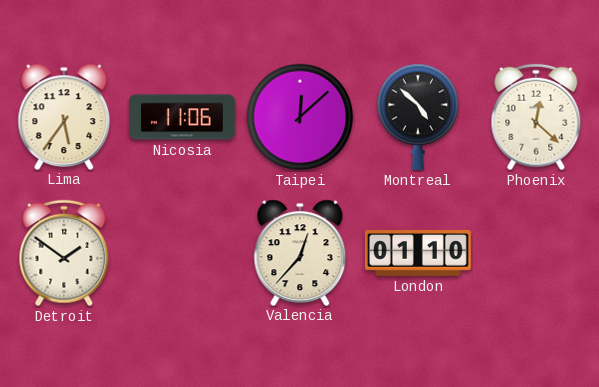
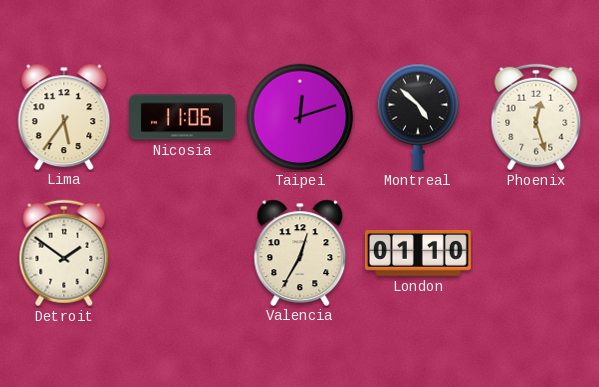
Taipei: 12:08 -> 12:12
Phoenix: 12:22 -> 12:27
Valencia: 12:37 -> 12:35
